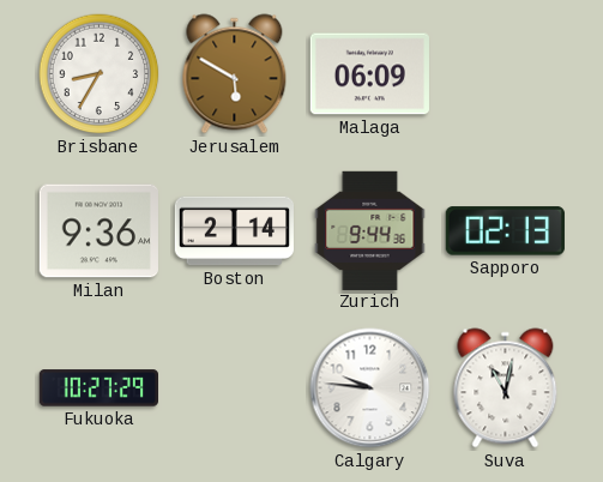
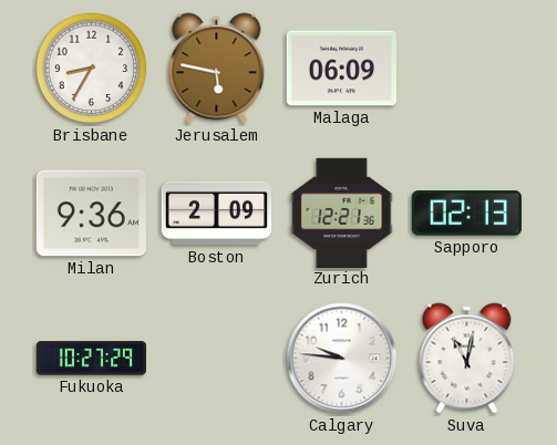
Jerusalem: 5:50 -> 5:47
Boston: 2:14 -> 2:09
Zurich: 9:44 -> 12:21
